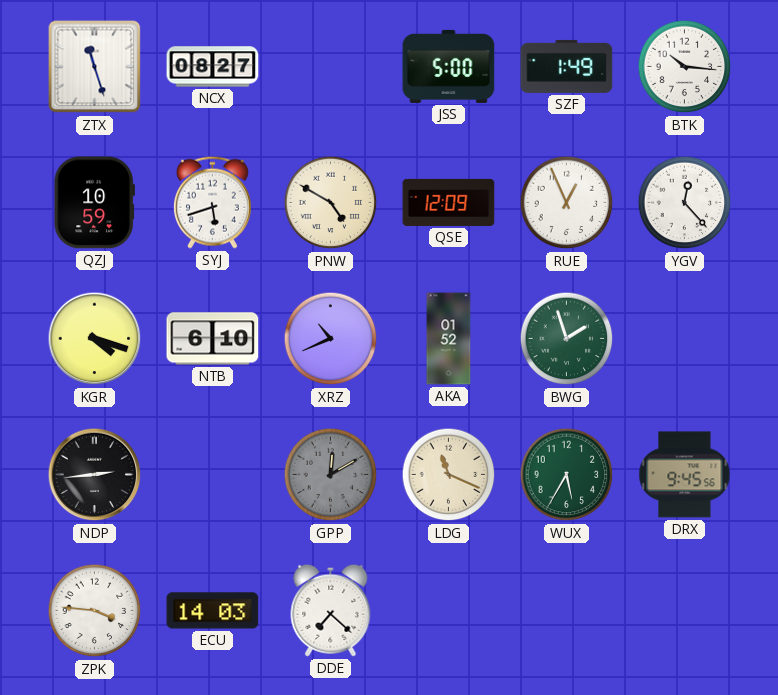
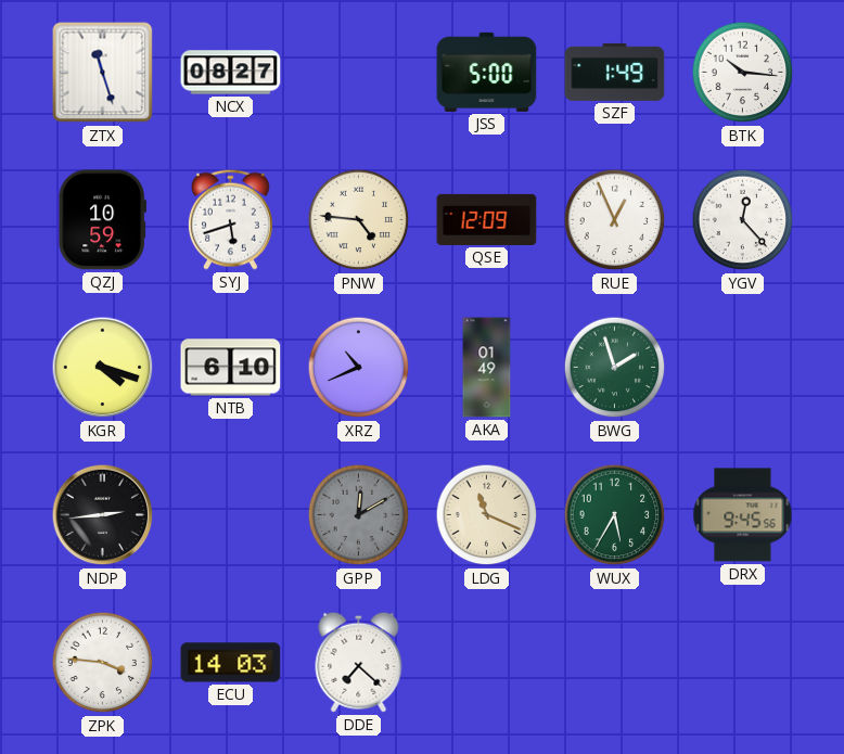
PNW: 4:50 -> 4:46
AKA: 01:52 -> 01:49
